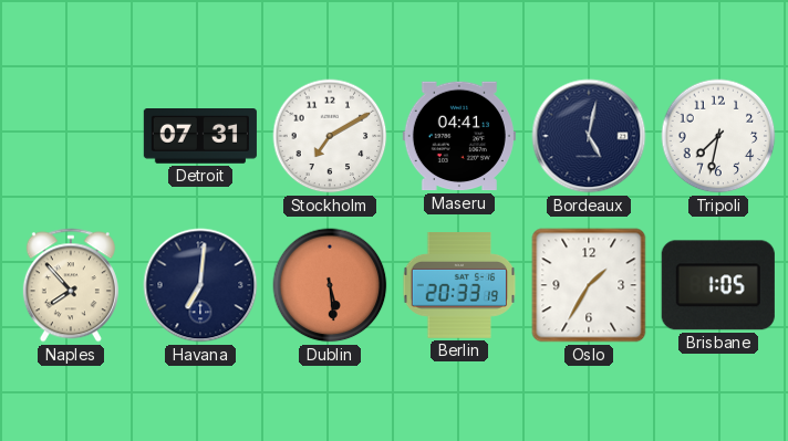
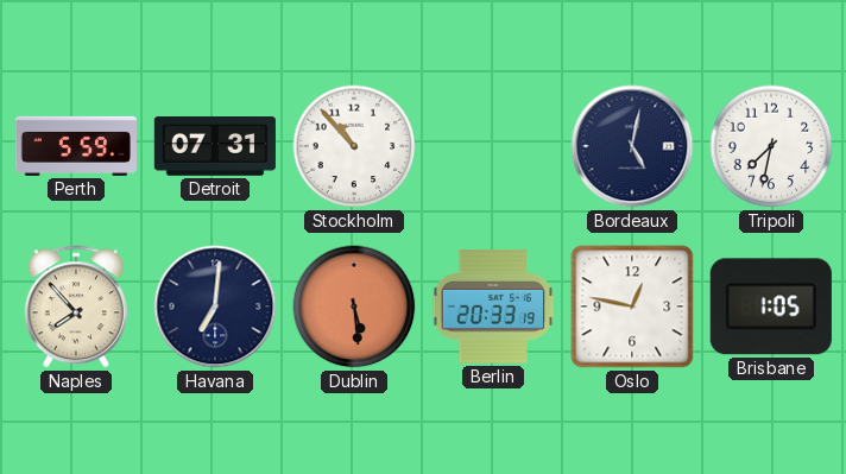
Perth: none -> 5:59
Stockholm: 7:10 -> 10:53
Maseru: 04:41 -> none
Oslo: 1:35 -> 12:47
